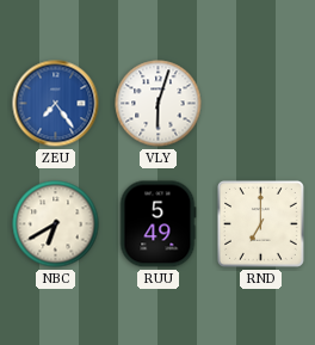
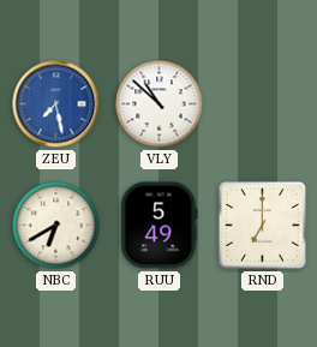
ZEU: 7:24 -> 7:28
VLY: 6:03 -> 10:52
